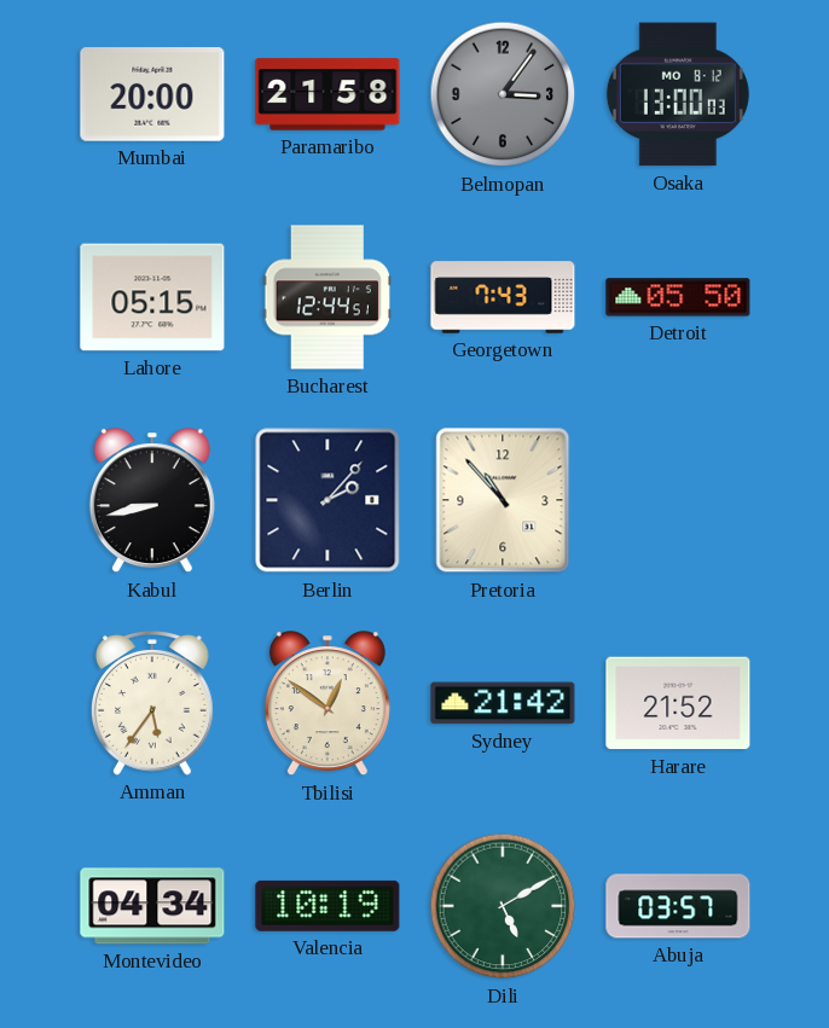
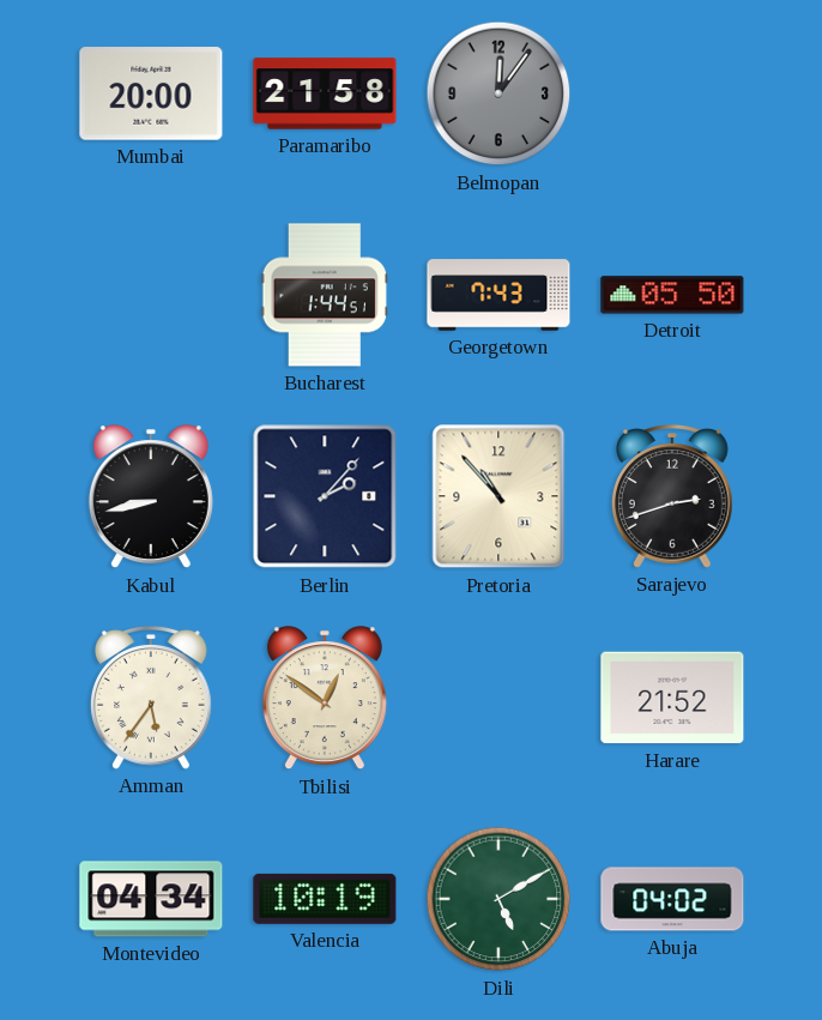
Belmopan: 3:06 -> 12:06
Osaka: 13:00 -> none
Lahore: 05:15 -> none
Bucharest: 12:44 -> 1:44
Sarajevo: none -> 2:42
Sydney: 21:42 -> none
Abuja: 03:57 -> 04:02
